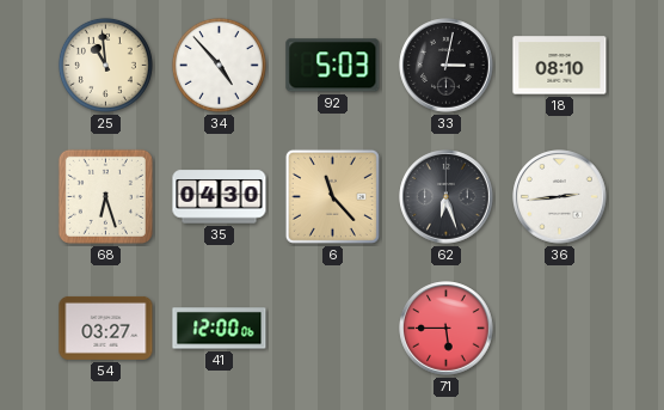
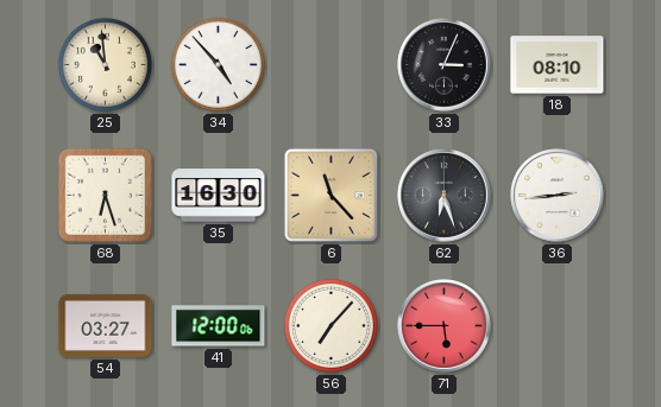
92: 5:03 -> none
33: 3:02 -> 3:04
35: 04:30 -> 16:30
56: none -> 7:07
